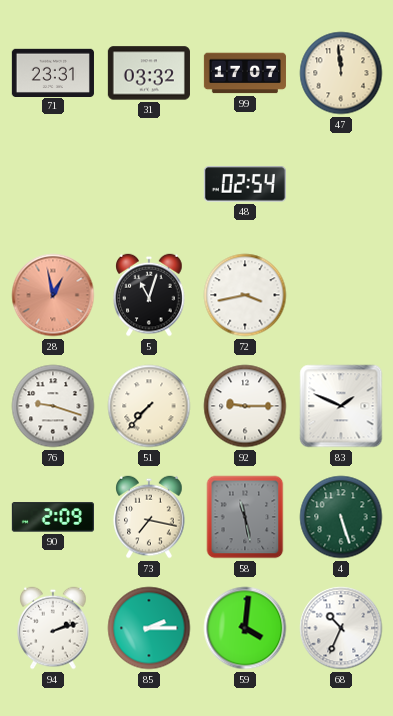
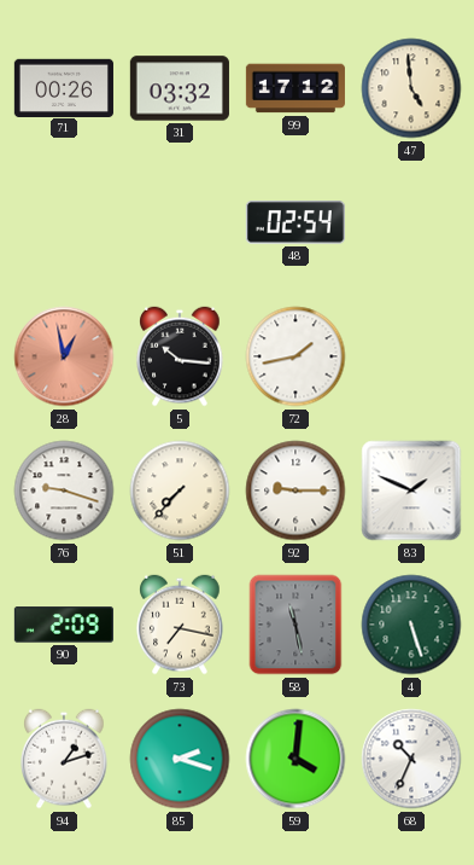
71: 23:31 -> 00:26
99: 17:07 -> 17:12
47: 11:59 -> 4:59
5: 11:03 -> 10:16
72: 3:43 -> 1:43
94: 2:12 -> 1:12
85: 2:15 -> 2:18
